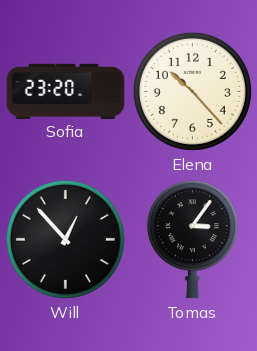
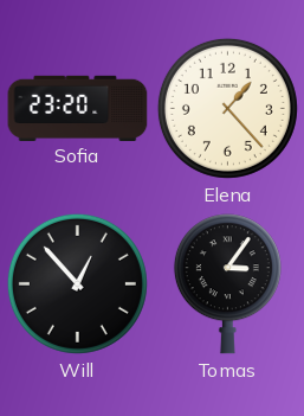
Elena: 10:23 -> 1:23
